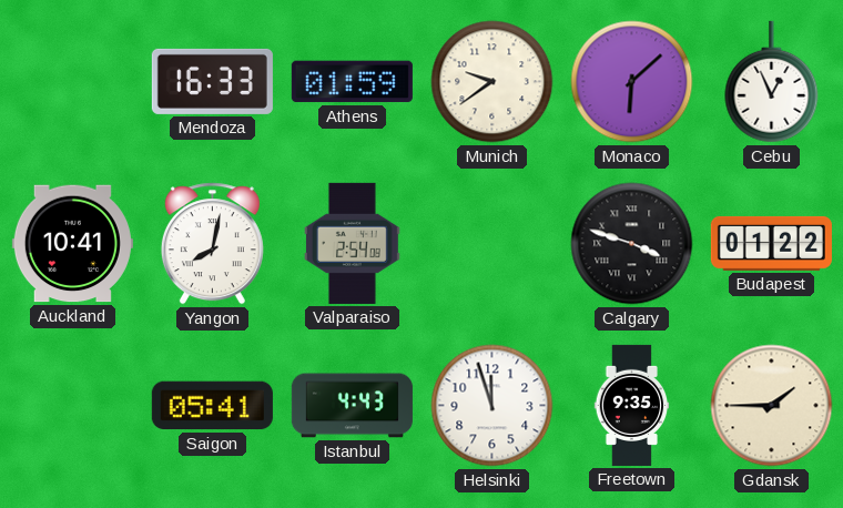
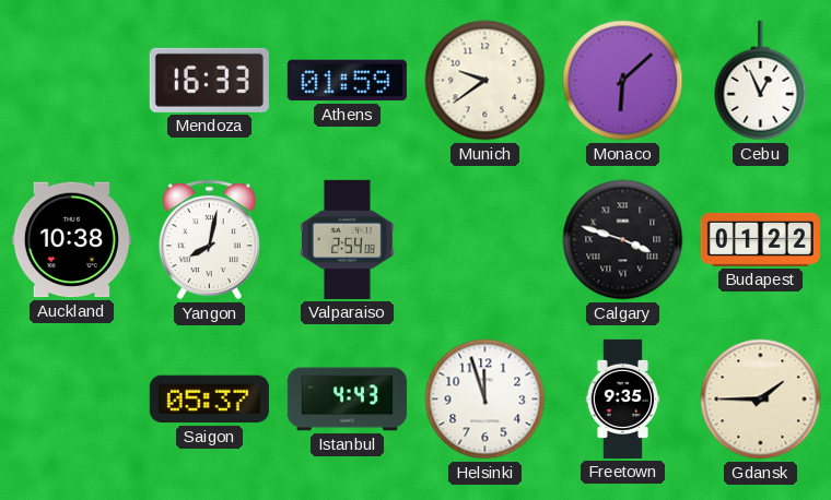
Auckland: 10:41 -> 10:38
Saigon: 05:41 -> 05:37
